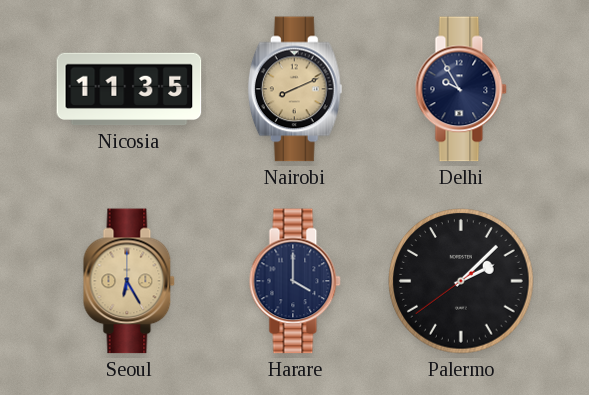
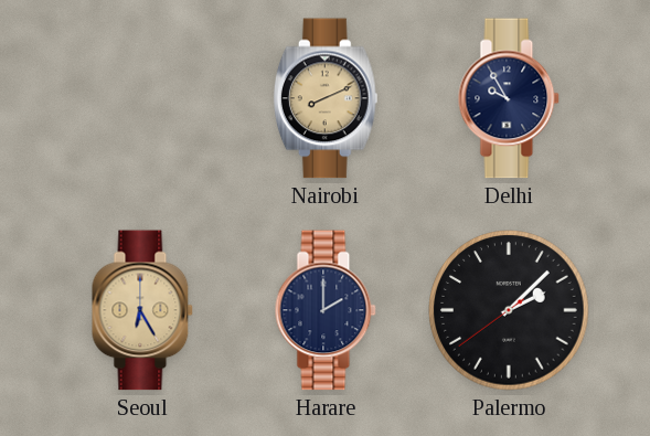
Nicosia: 11:35 -> none
Harare: 4:00 -> 2:00
